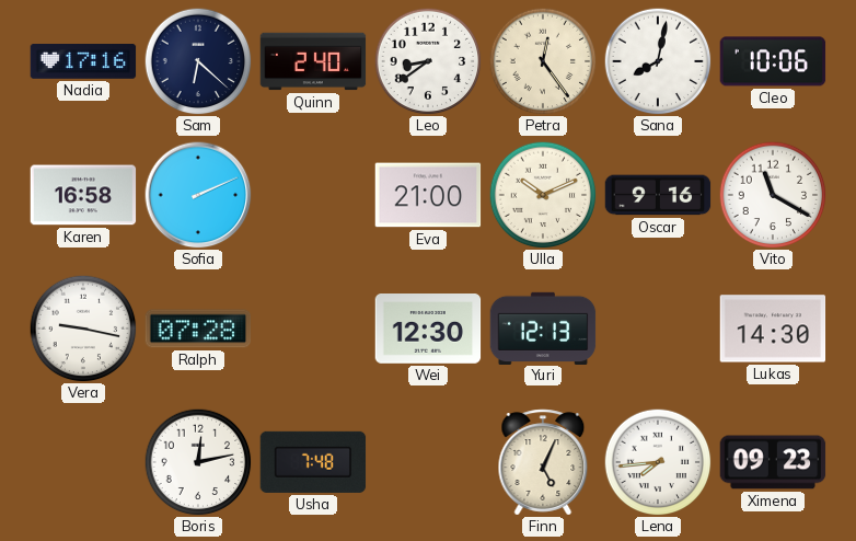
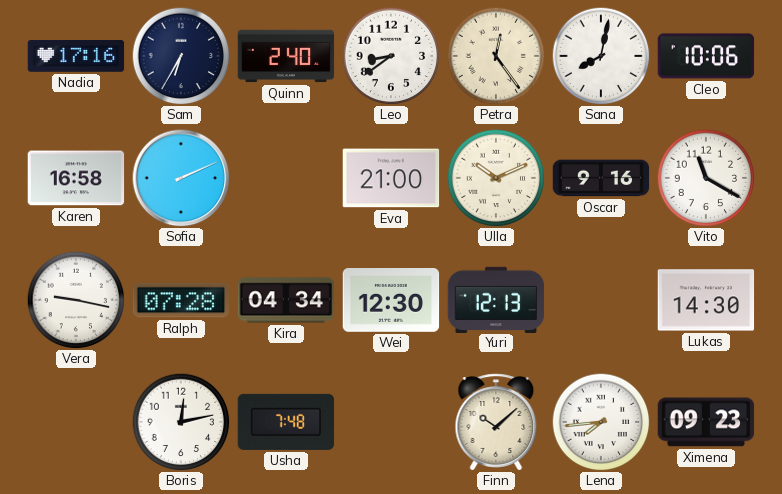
Sam: 6:22 -> 6:35
Kira: none -> 04:34
Finn: 5:04 -> 10:08
